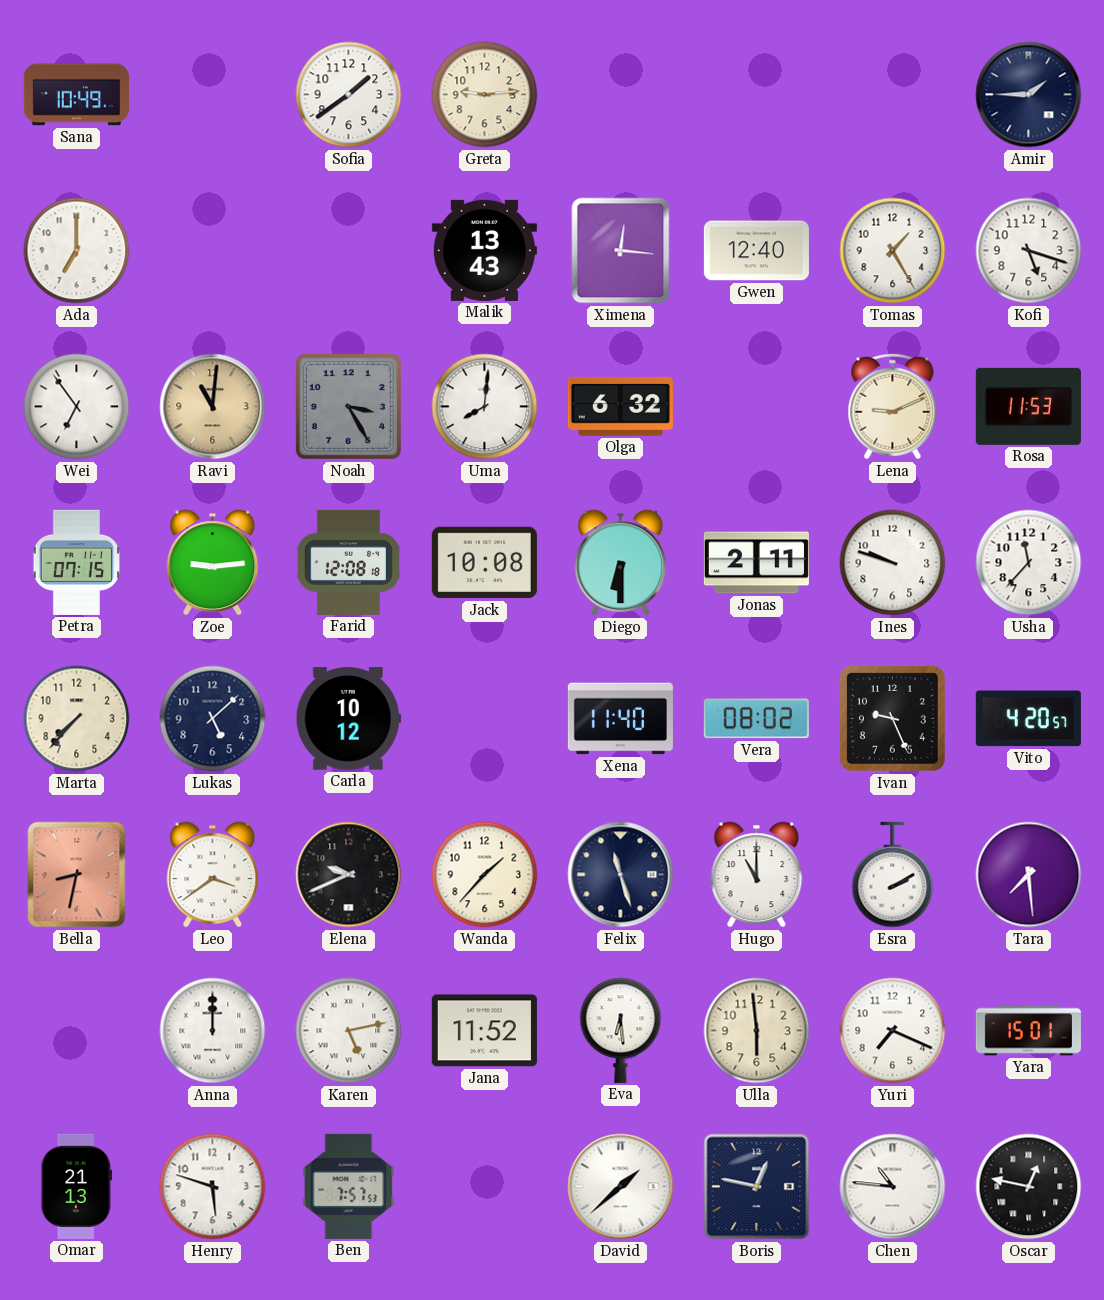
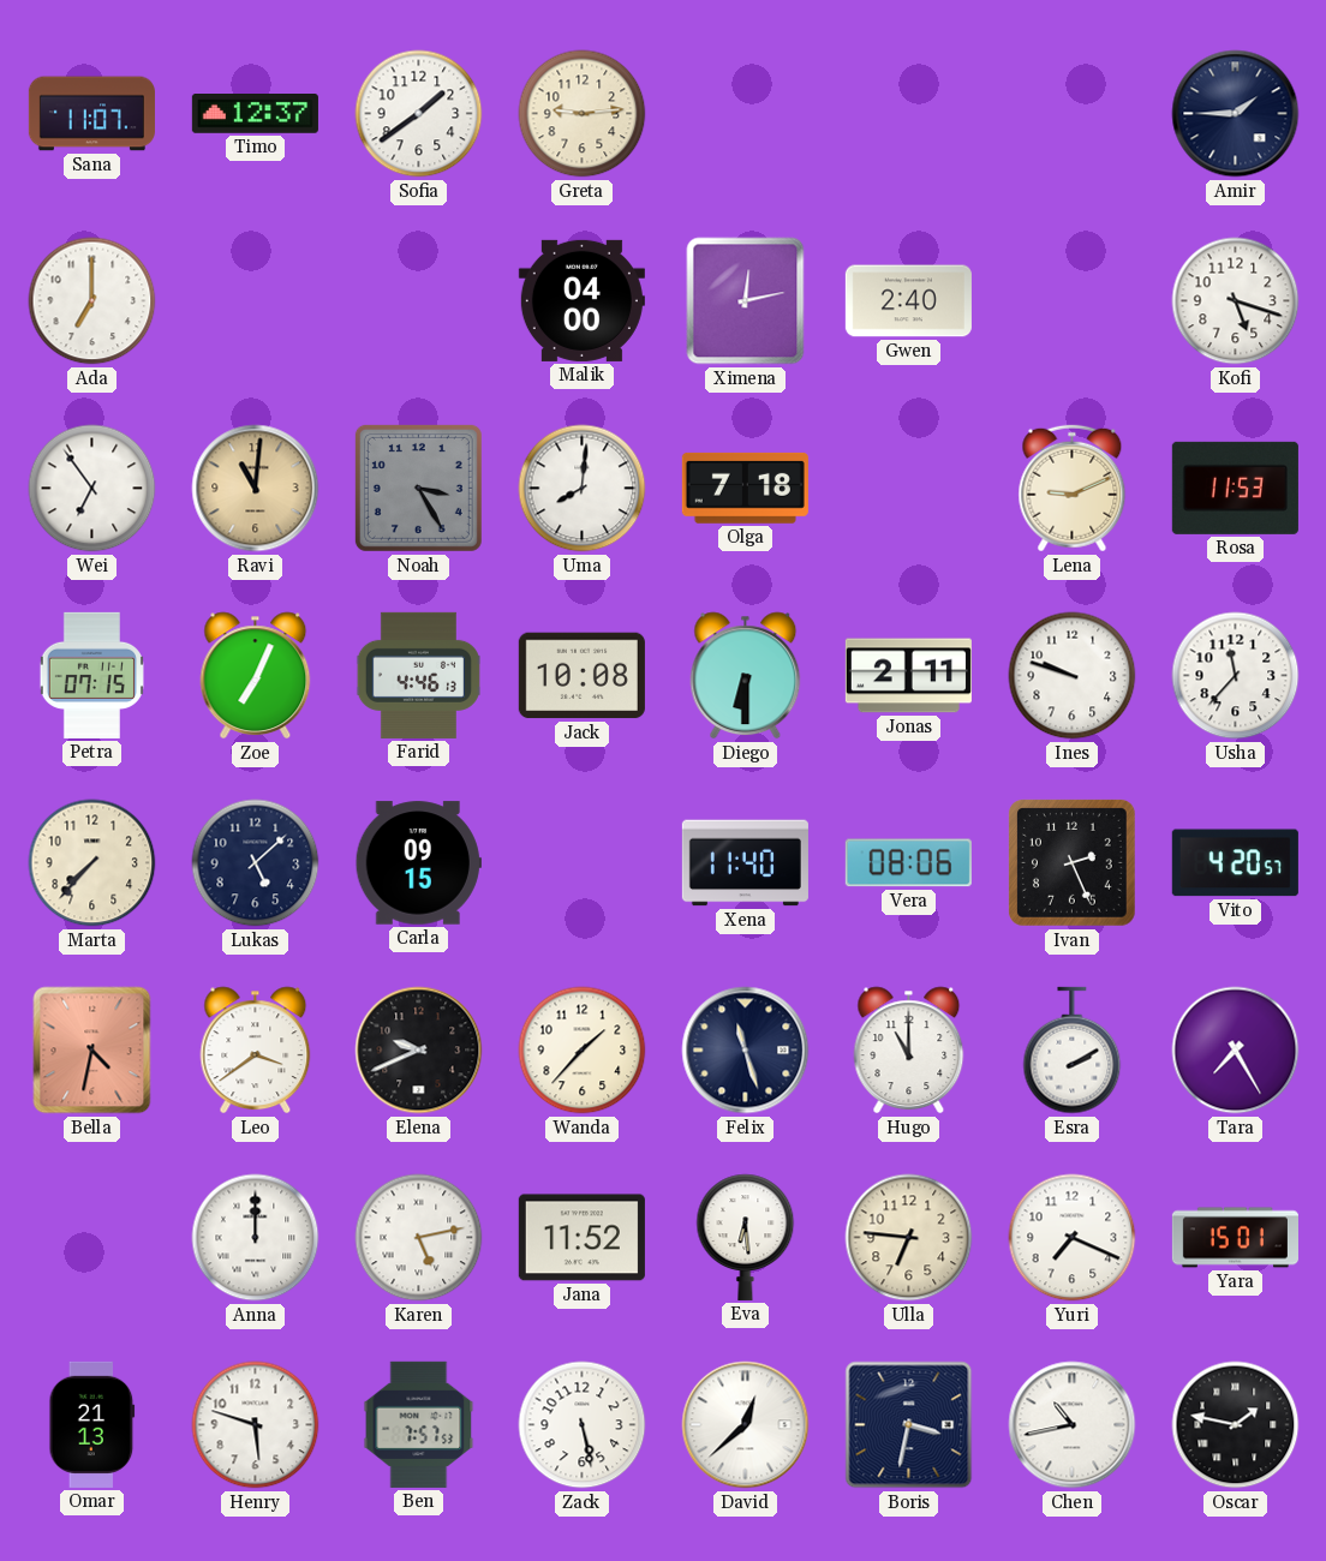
Sana: 10:49 -> 11:07
Timo: none -> 12:37
Malik: 13:43 -> 04:00
Ximena: 12:16 -> 12:13
Gwen: 12:40 -> 2:40
Tomas: 1:25 -> none
Olga: 6:32 -> 7:18
Zoe: 9:14 -> 7:04
Farid: 12:08 -> 4:46
Carla: 10:12 -> 09:15
Vera: 08:02 -> 08:06
Ivan: 9:26 -> 2:26
Bella: 8:32 -> 4:32
Tara: 7:29 -> 7:25
Ulla: 5:59 -> 6:46
Zack: none -> 5:28
David: 1:38 -> 12:38
Boris: 12:47 -> 3:32
Chen: 10:46 -> 10:43
Oscar: 12:47 -> 1:47
